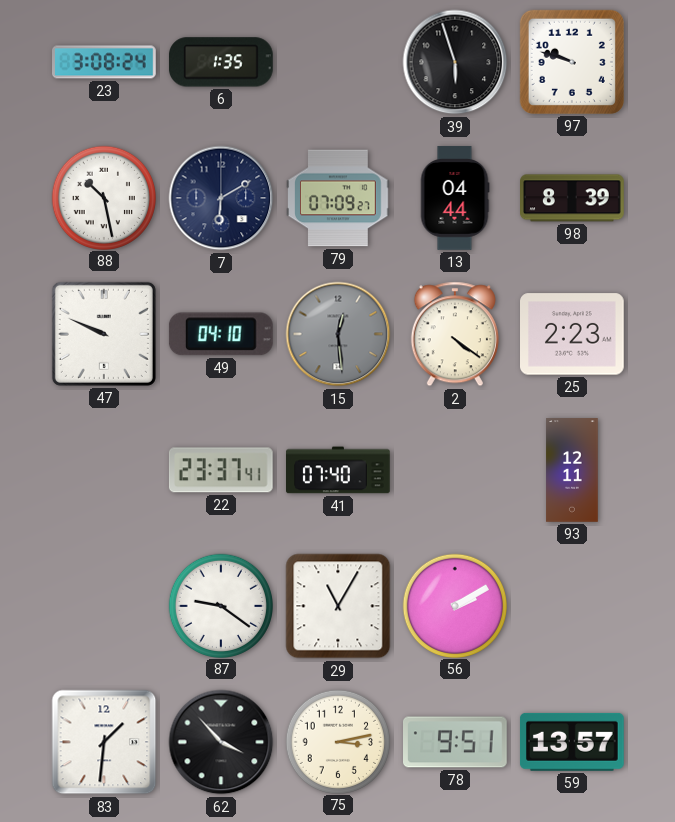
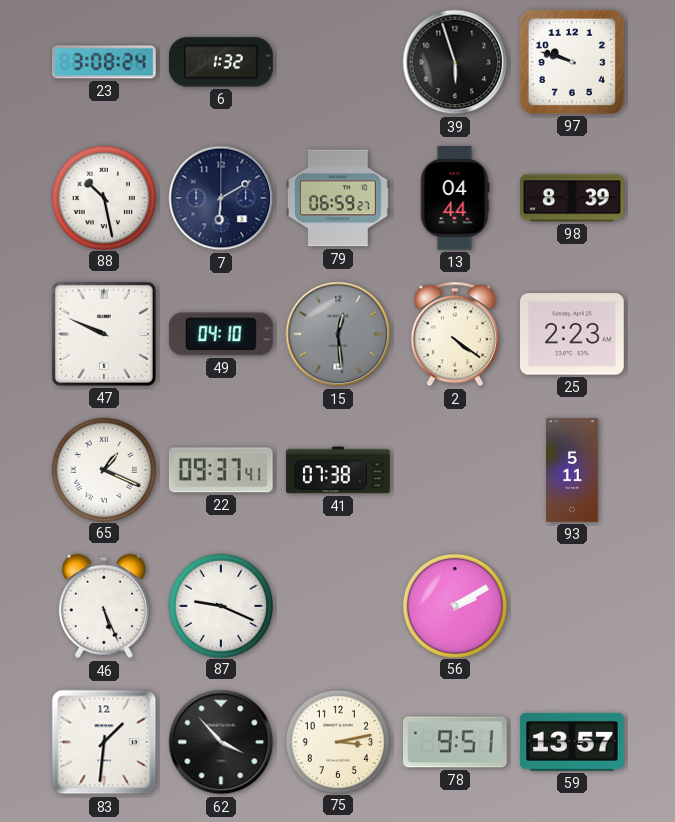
6: 1:35 -> 1:32
79: 07:09 -> 06:59
65: none -> 1:19
22: 23:37 -> 09:37
41: 07:40 -> 07:38
93: 12:11 -> 5:11
46: none -> 5:26
87: 9:21 -> 9:19
29: 11:05 -> none
